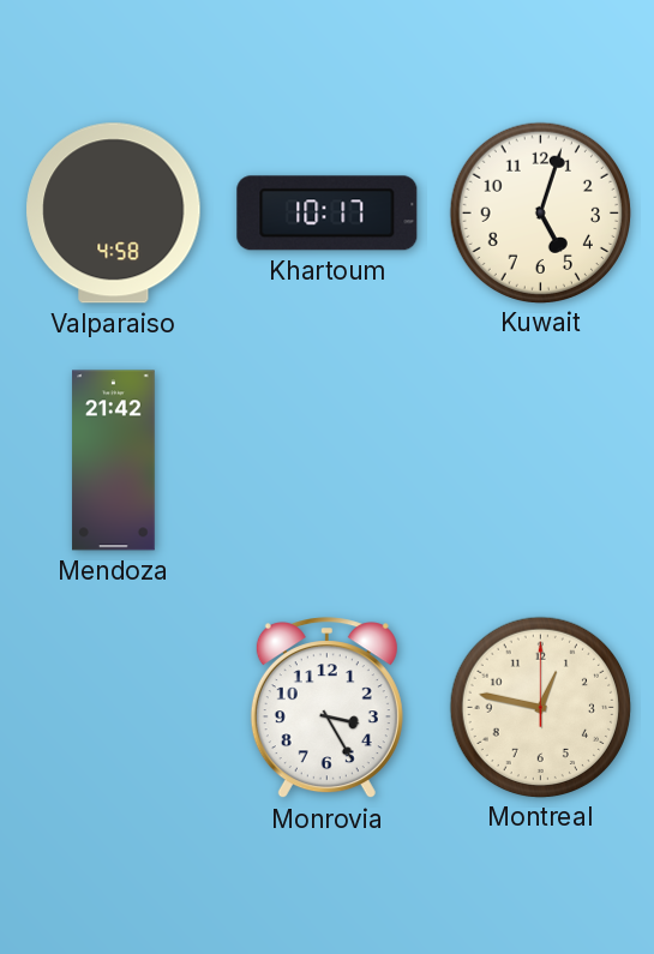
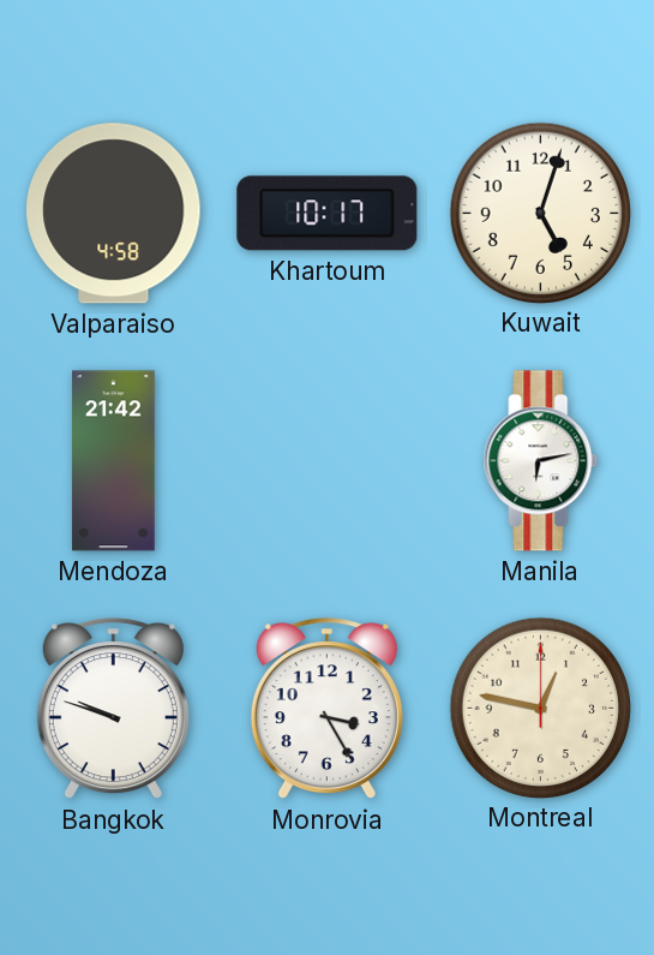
Manila: none -> 6:13
Bangkok: none -> 9:48
